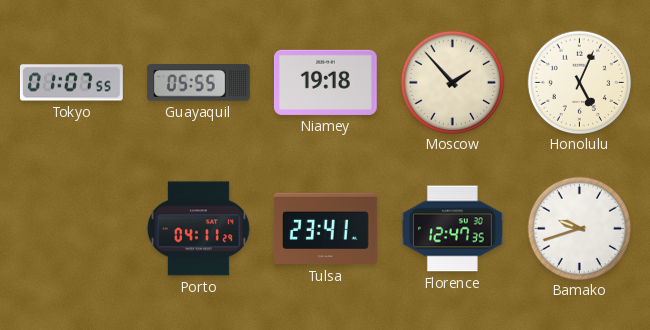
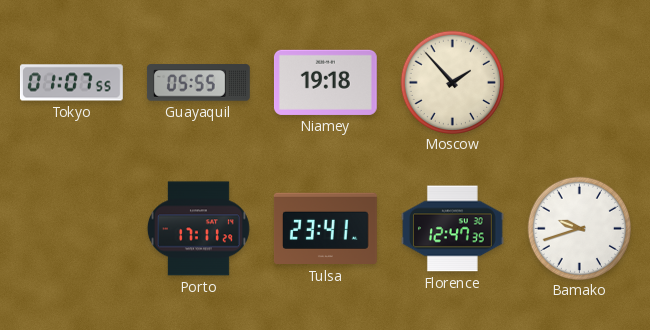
Honolulu: 5:04 -> none
Porto: 04:11 -> 17:11
